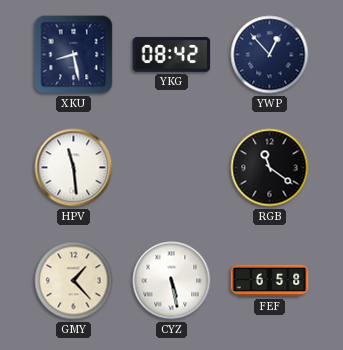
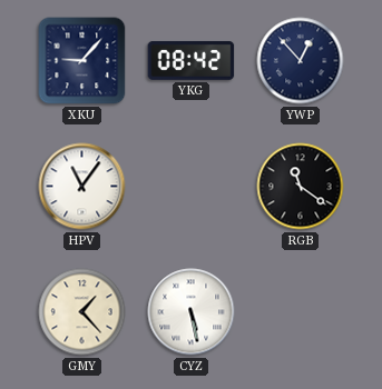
XKU: 8:28 -> 9:07
HPV: 11:29 -> 11:06
FEF: 6:58 -> none
